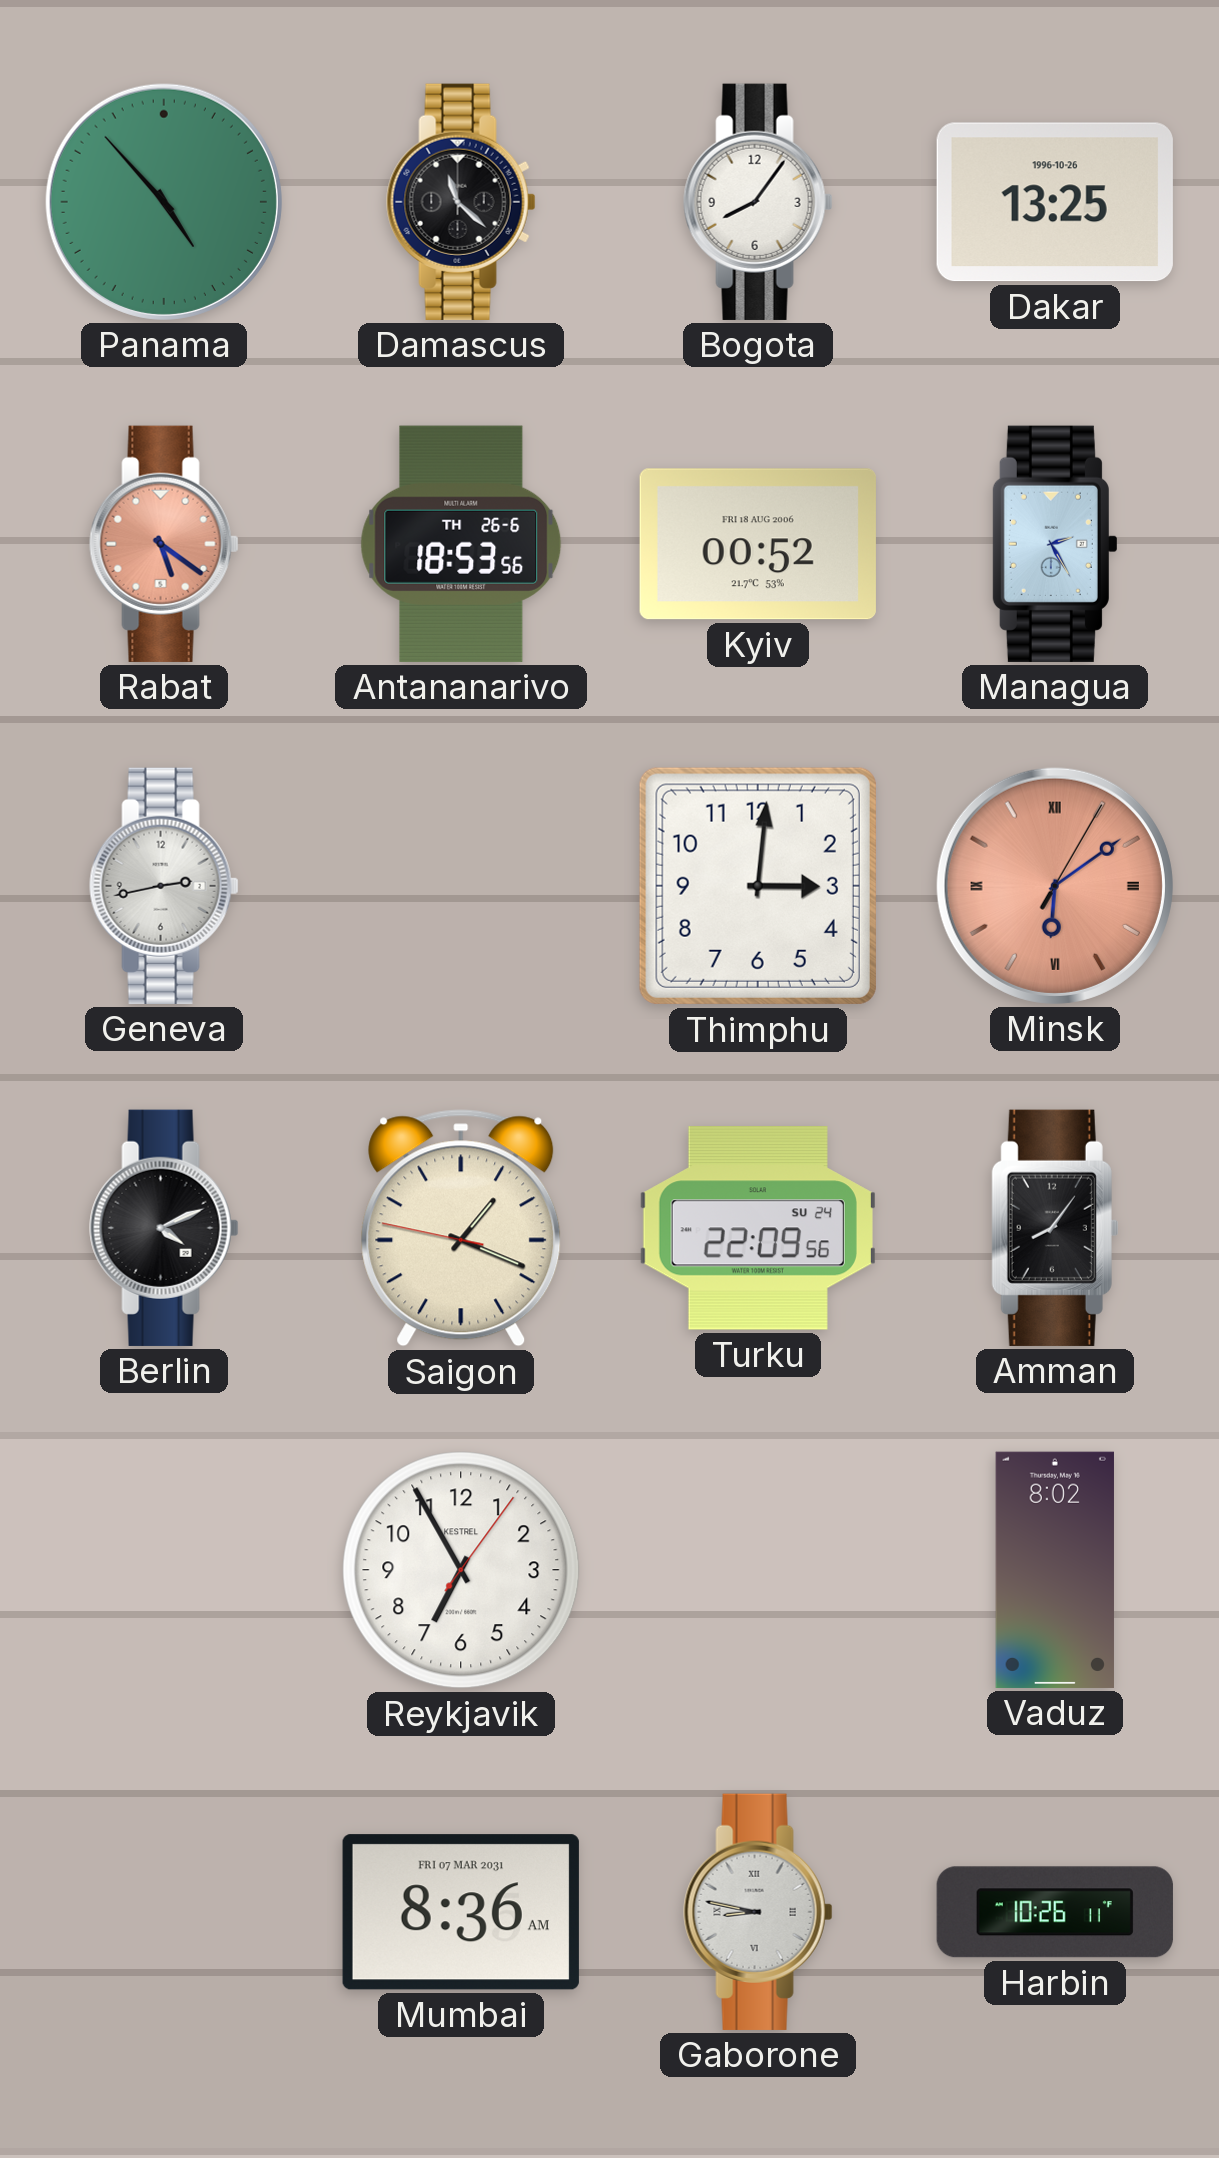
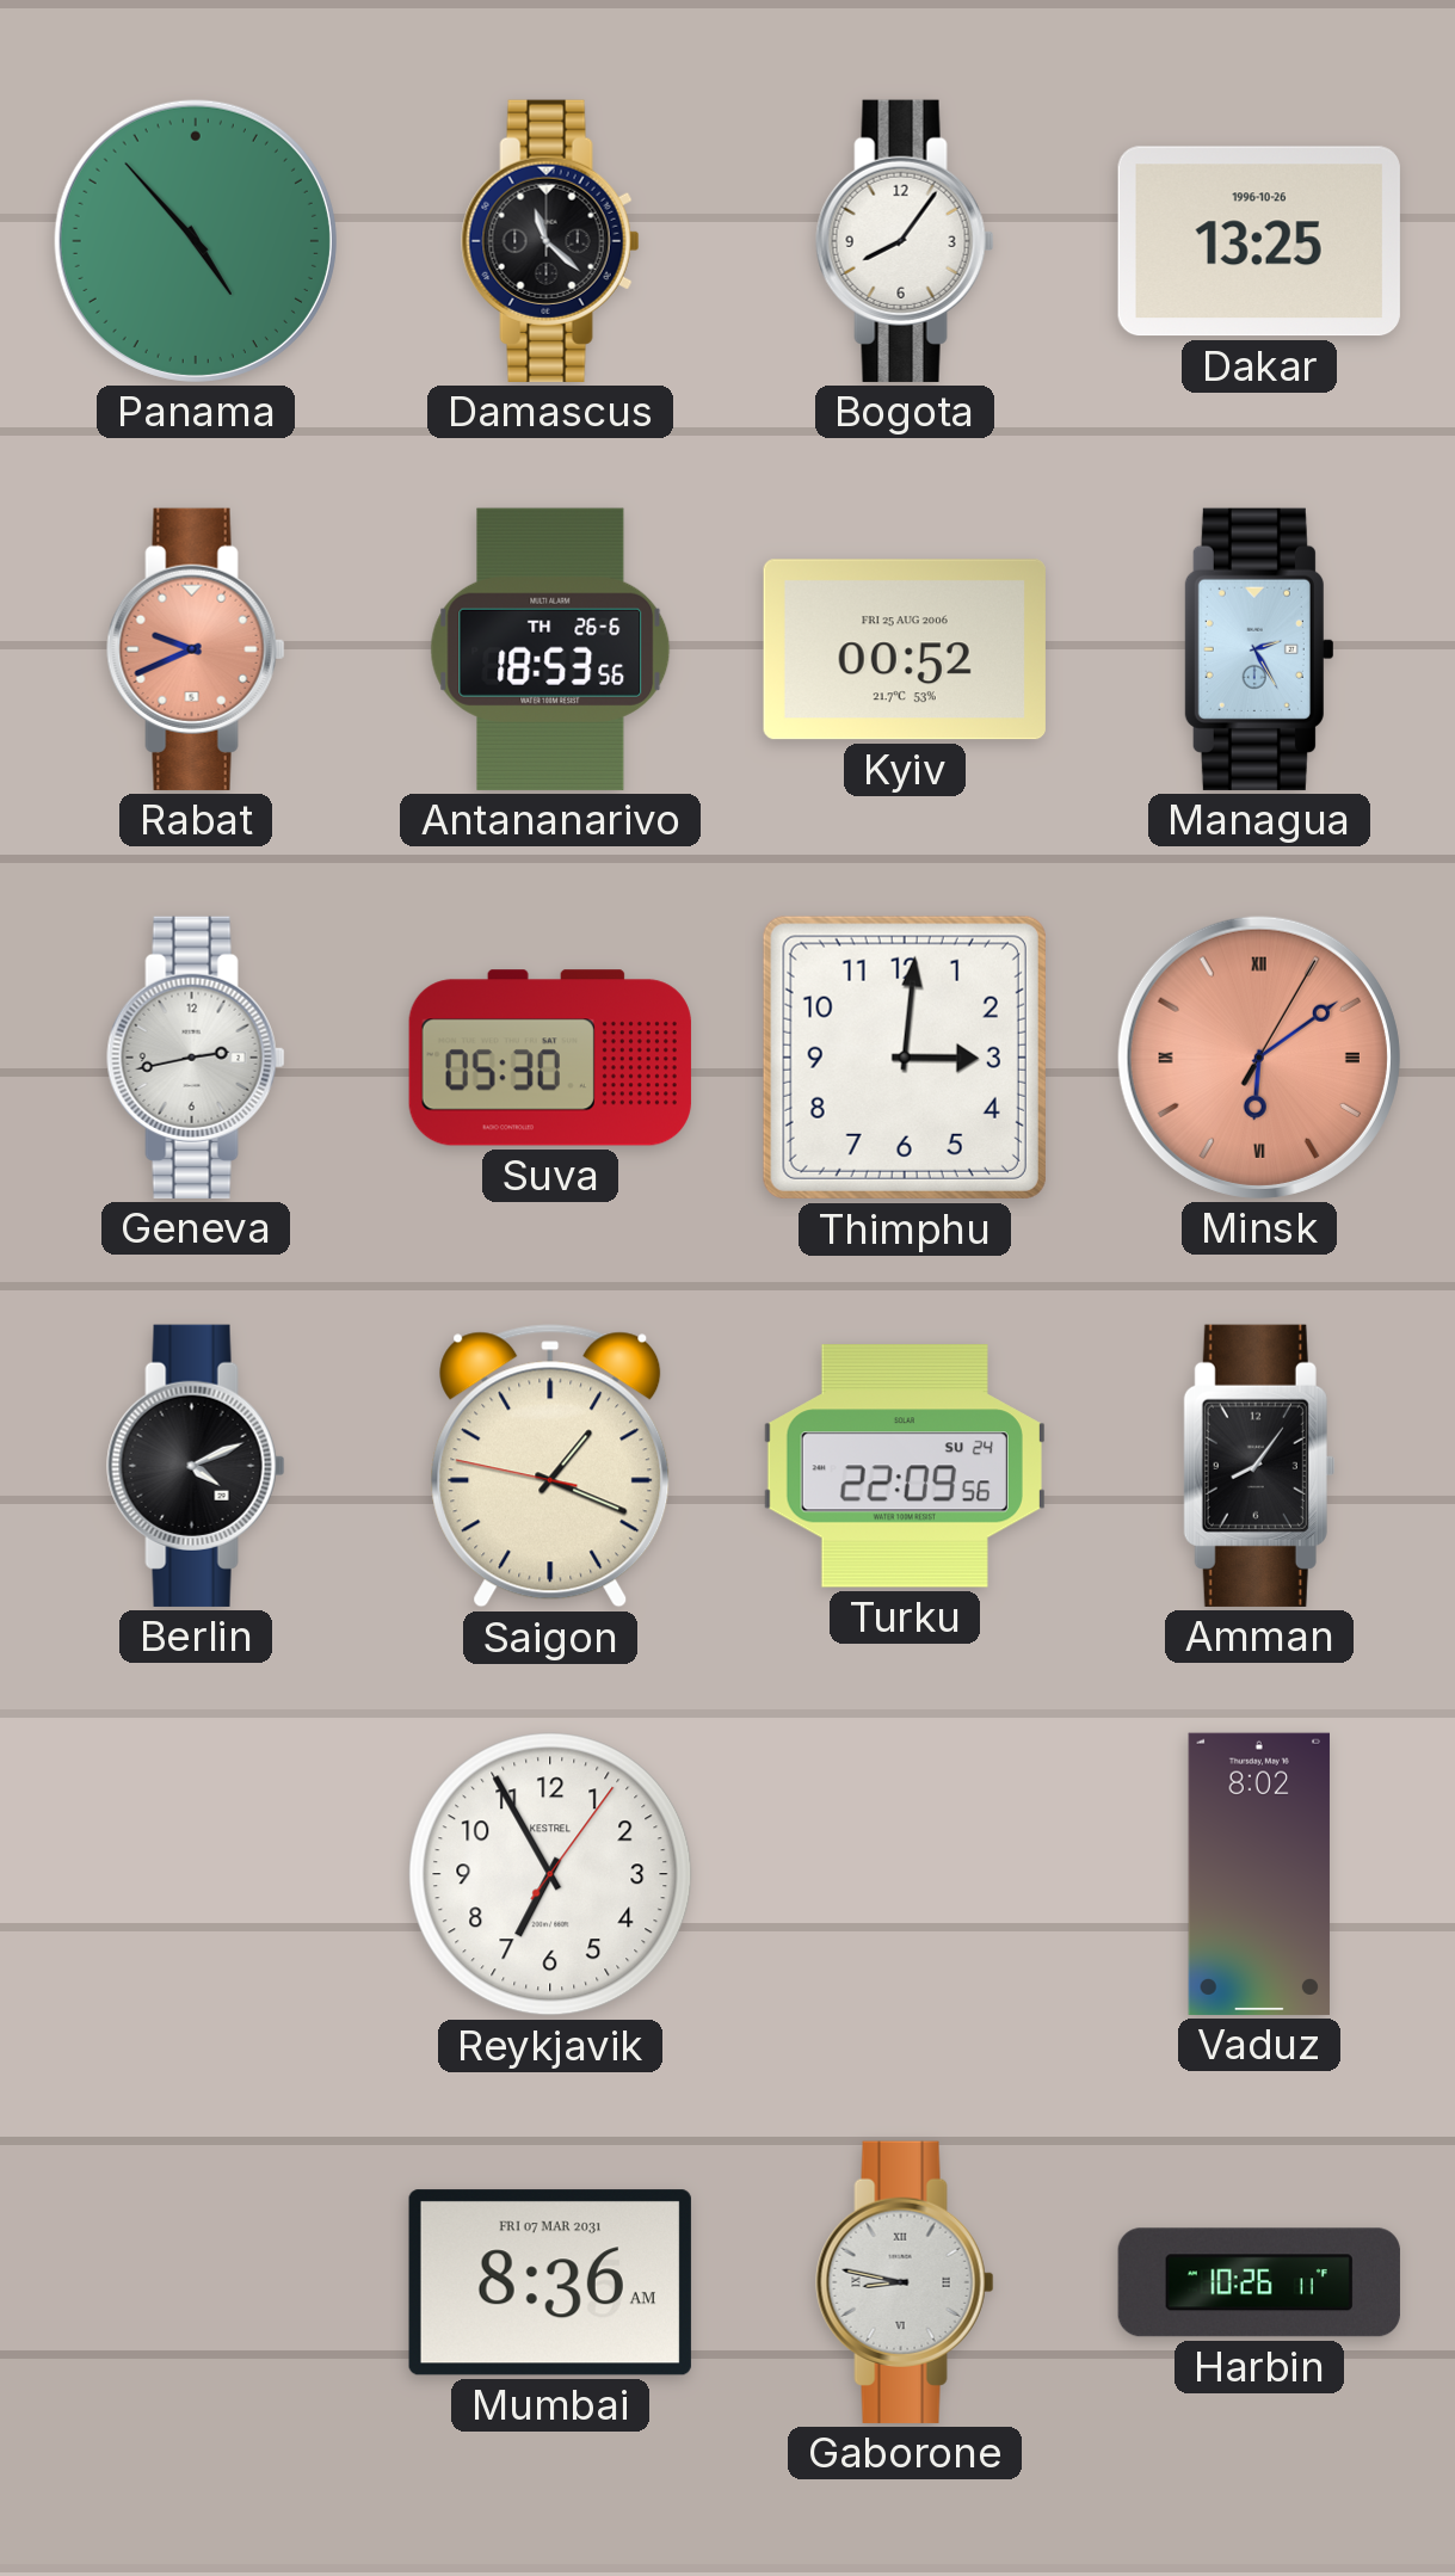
Rabat: 5:21 -> 9:41
Kyiv date: FRI 18 AUG 2006 -> FRI 25 AUG 2006
Suva: none -> 05:30
